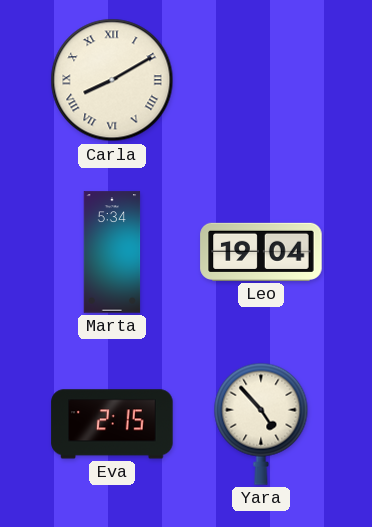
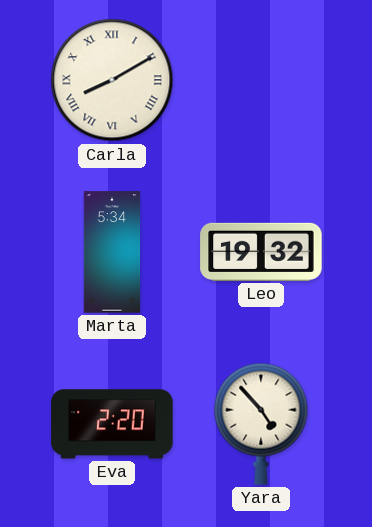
Leo: 19:04 -> 19:32
Eva: 2:15 -> 2:20
